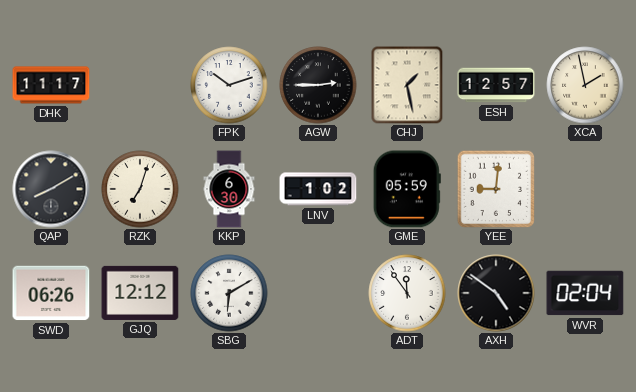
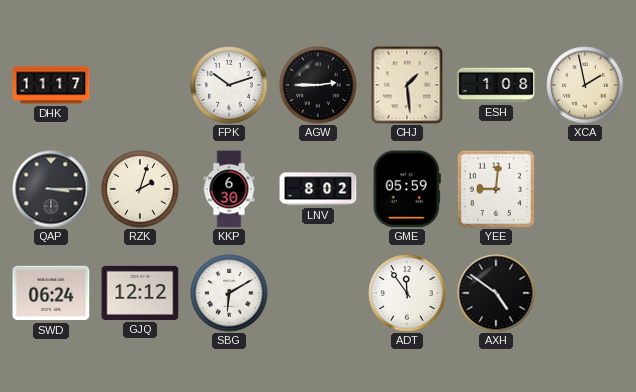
CHJ: 1:28 -> 1:29
ESH: 12:57 -> 1:08
QAP: 8:10 -> 3:15
RZK: 7:03 -> 2:03
LNV: 1:02 -> 8:02
SWD: 06:26 -> 06:24
WVR: 02:04 -> none
